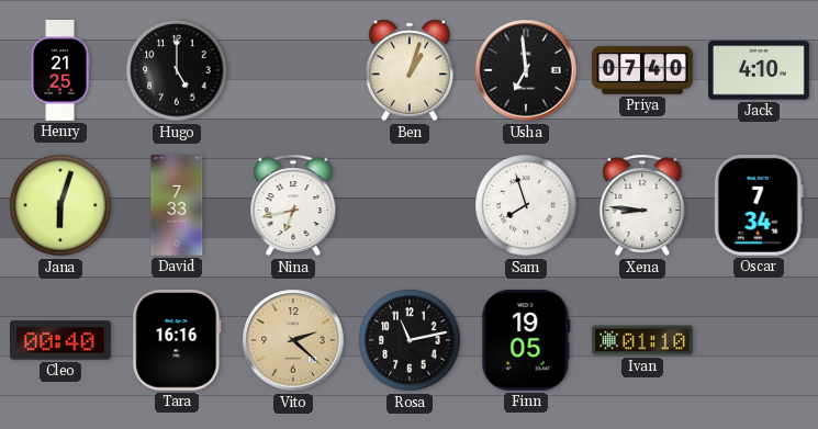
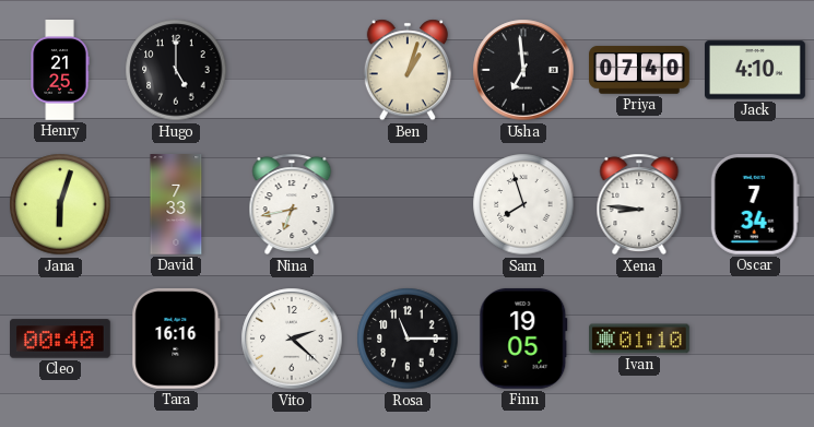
Vito dial: champagne -> white
Rosa: 11:13 -> 11:15
